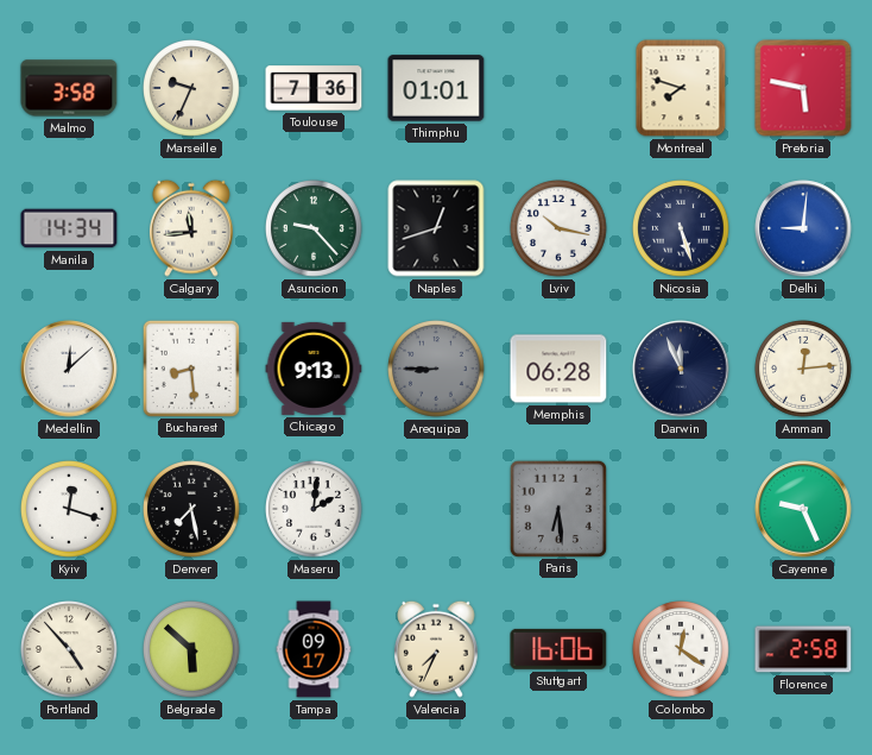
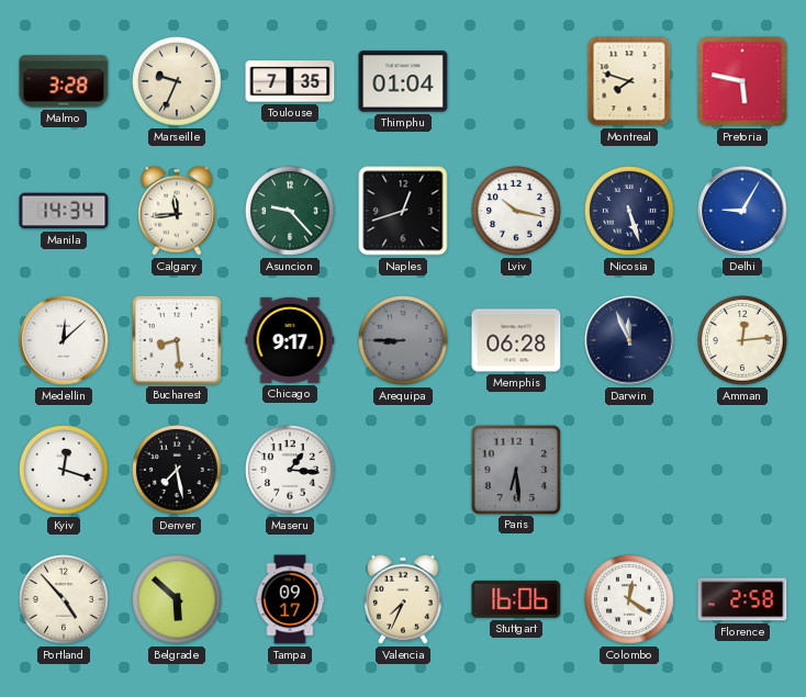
Malmo: 3:58 -> 3:28
Toulouse: 7:36 -> 7:35
Thimphu: 01:01 -> 01:04
Delhi: 9:01 -> 9:05
Chicago: 9:13 -> 9:17
Maseru: 2:01 -> 1:16
Cayenne: 9:26 -> none
